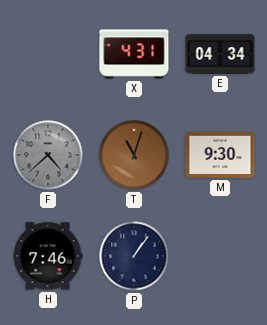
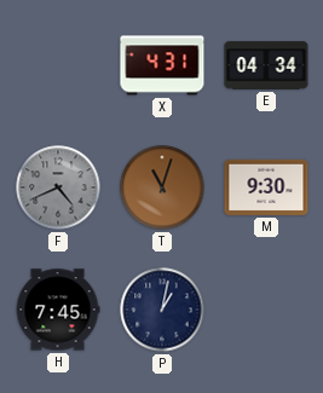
F: 4:38 -> 4:41
H: 7:46 -> 7:45
P: 1:06 -> 1:02
